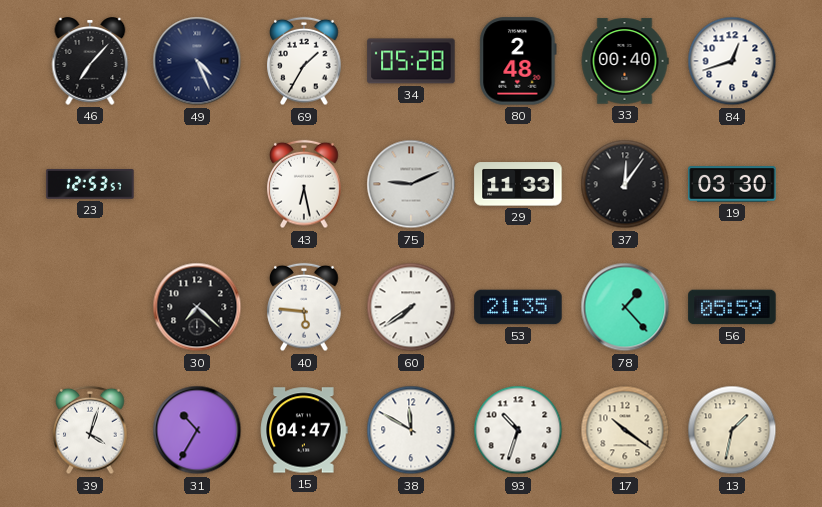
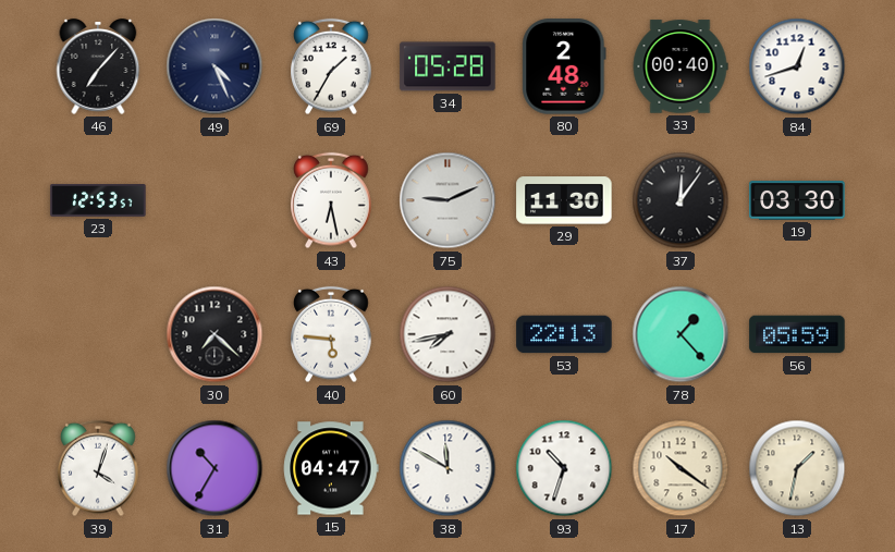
29: 11:33 -> 11:30
60: 7:39 -> 7:43
53: 21:35 -> 22:13
